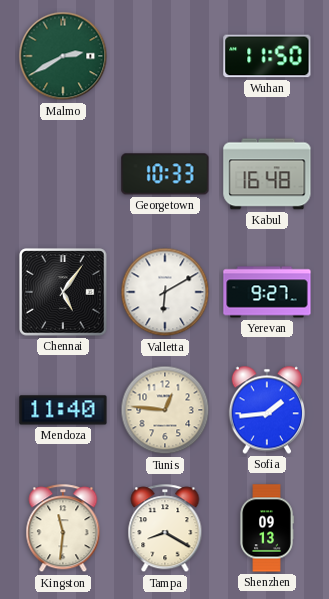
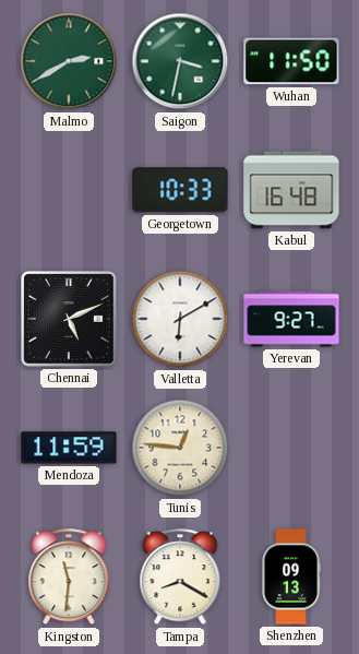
Saigon: none -> 3:32
Chennai: 5:06 -> 5:11
Mendoza: 11:40 -> 11:59
Sofia: 1:44 -> none
